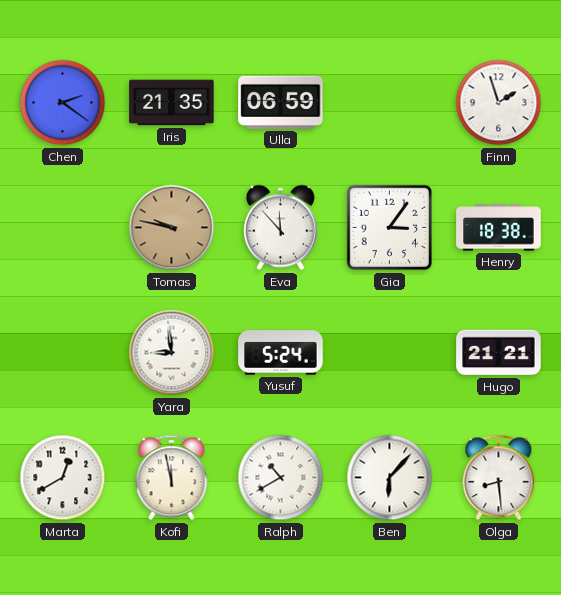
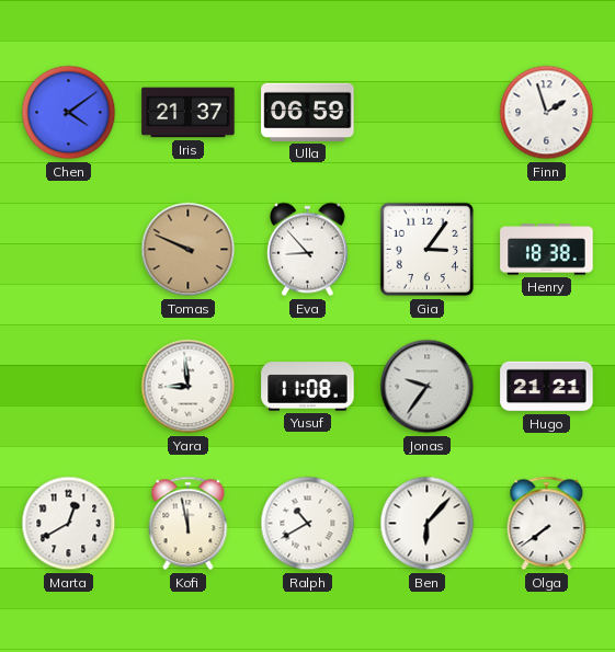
Chen: 2:21 -> 4:09
Iris: 21:35 -> 21:37
Tomas: 9:47 -> 9:49
Eva: 11:53 -> 8:53
Yusuf: 5:24 -> 11:08
Jonas: none -> 9:36
Olga: 8:29 -> 7:39
